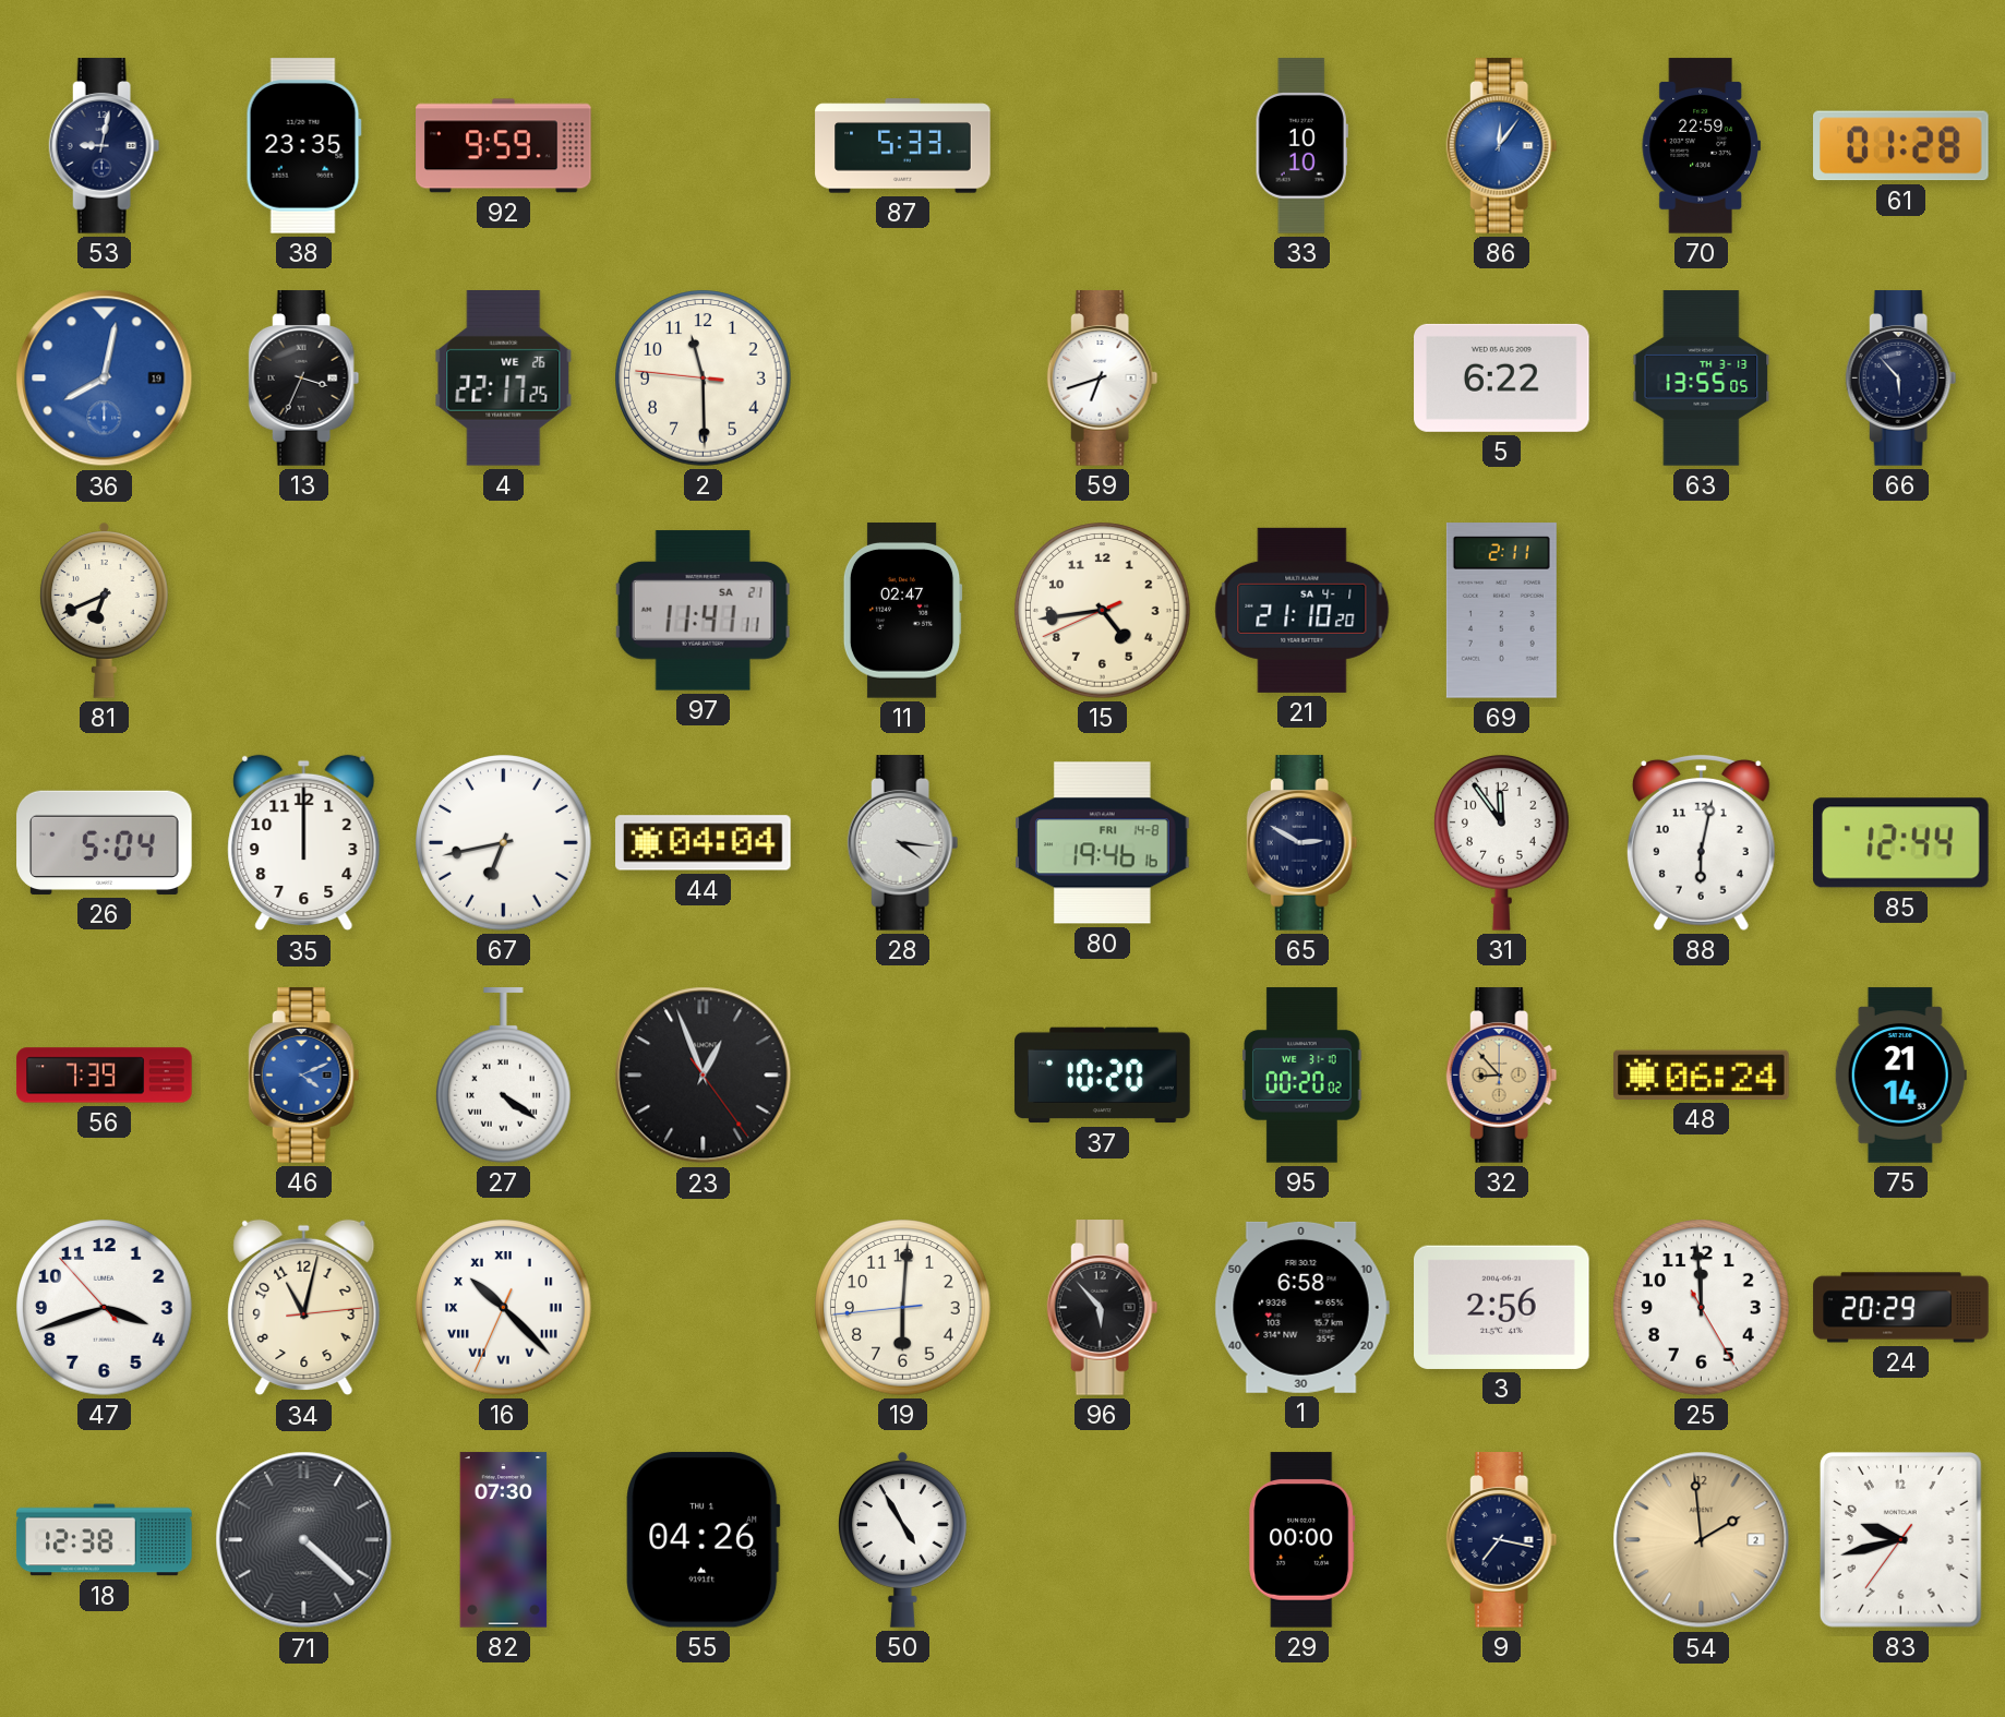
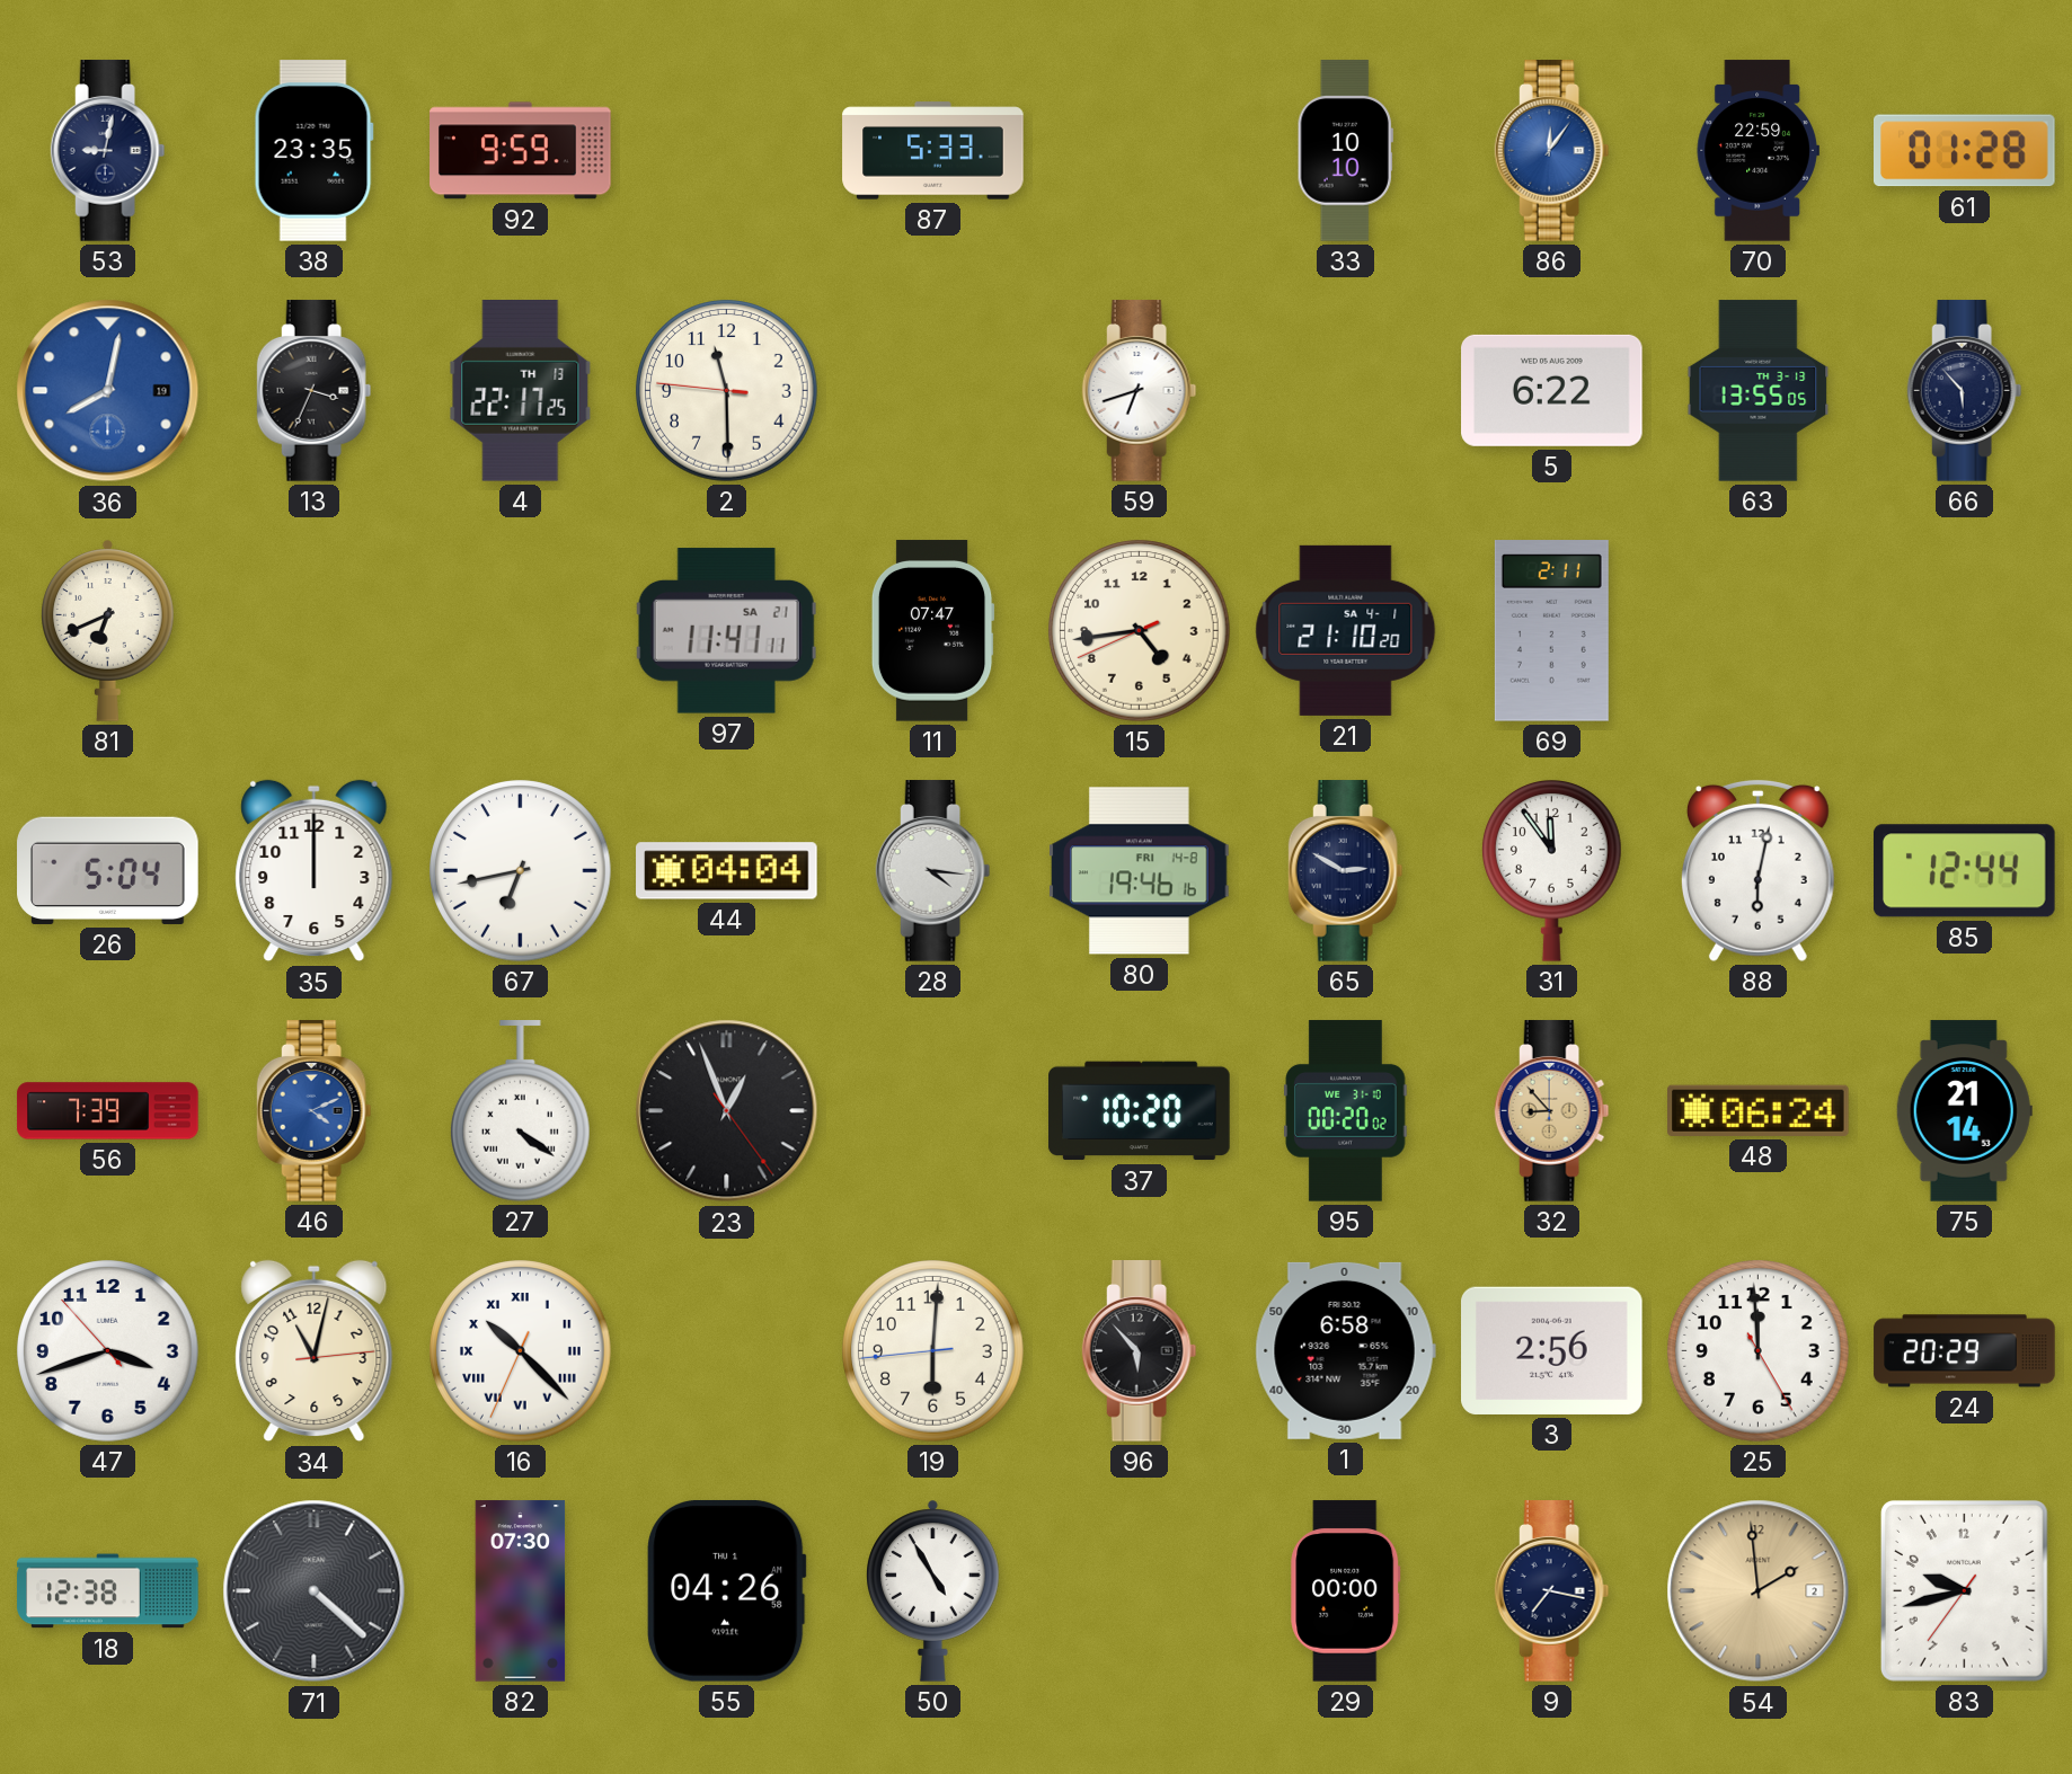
4 date: WE 26 -> TH 13
11: 02:47 -> 07:47
